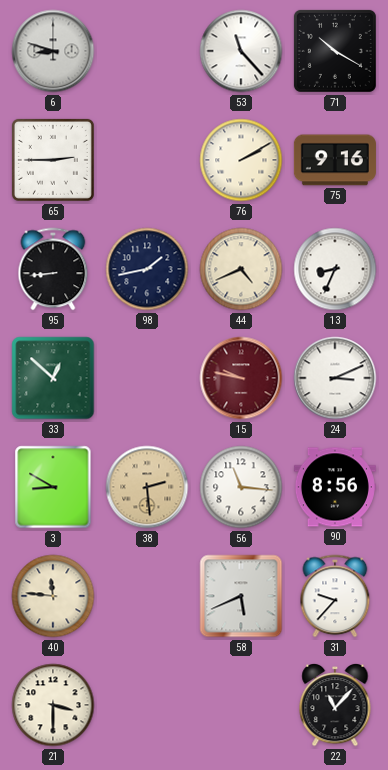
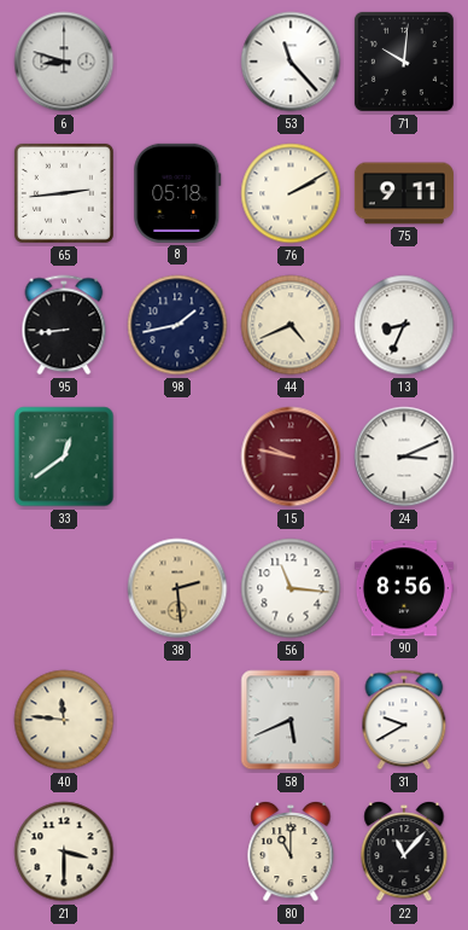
71: 10:20 -> 10:01
65: 2:45 -> 2:44
8: none -> 05:18
75: 9:16 -> 9:11
33: 12:52 -> 12:39
3: 8:50 -> none
31: 9:37 -> 9:40
80: none -> 11:00
